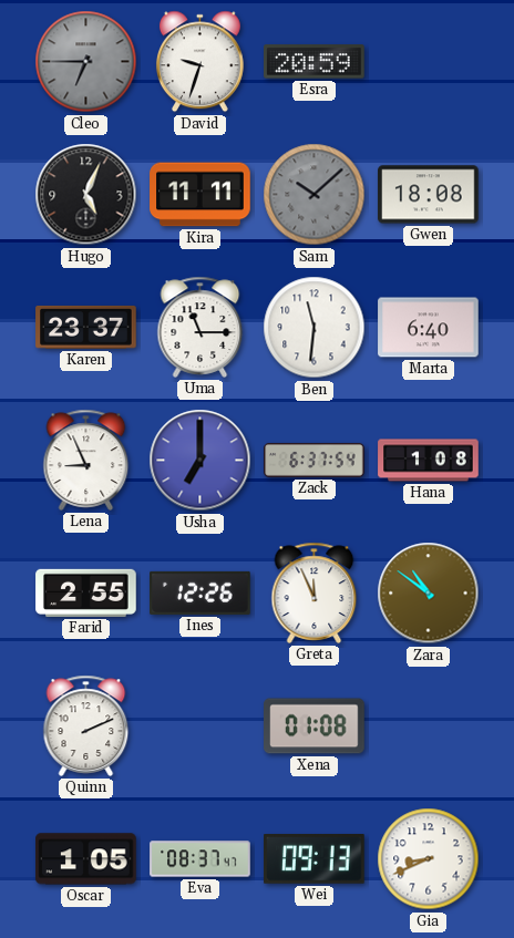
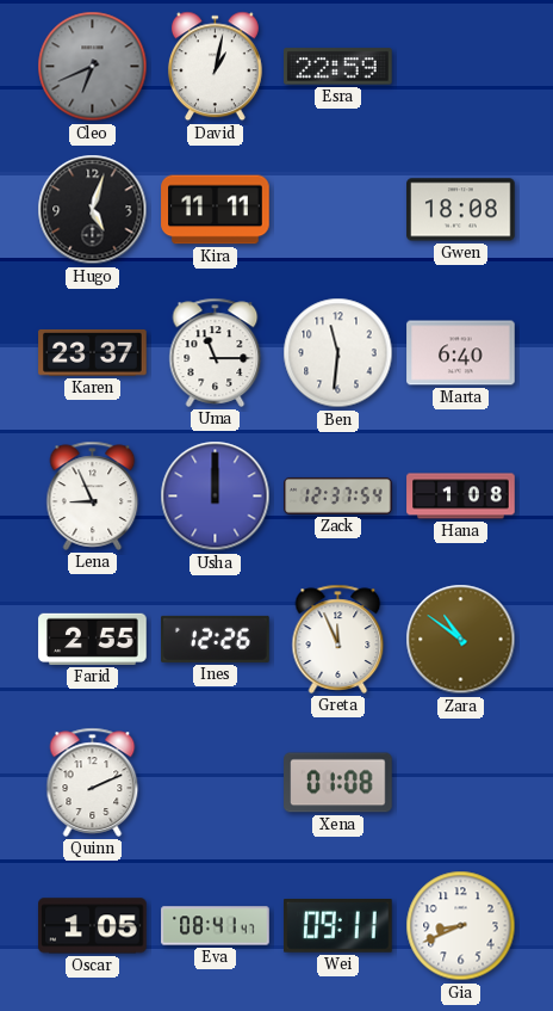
Cleo: 6:45 -> 6:41
David: 9:33 -> 1:02
Esra: 20:59 -> 22:59
Hugo: 5:04 -> 5:03
Sam: 10:08 -> none
Usha: 7:00 -> 12:00
Zack: 6:37 -> 12:37
Eva: 08:37 -> 08:41
Wei: 09:13 -> 09:11
